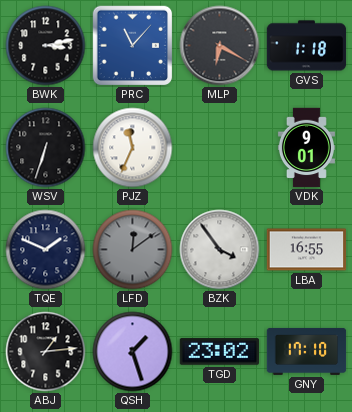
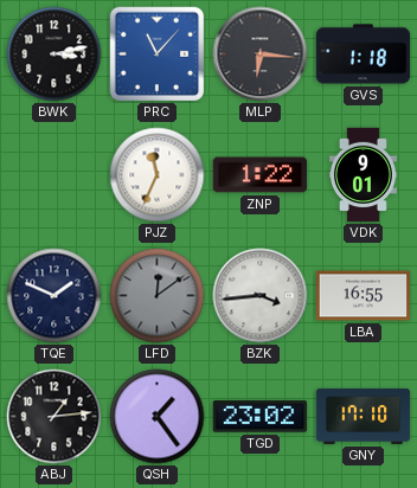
MLP: 6:20 -> 6:16
WSV: 6:33 -> none
ZNP: none -> 1:22
BZK: 3:54 -> 3:44
QSH: 1:27 -> 1:24
